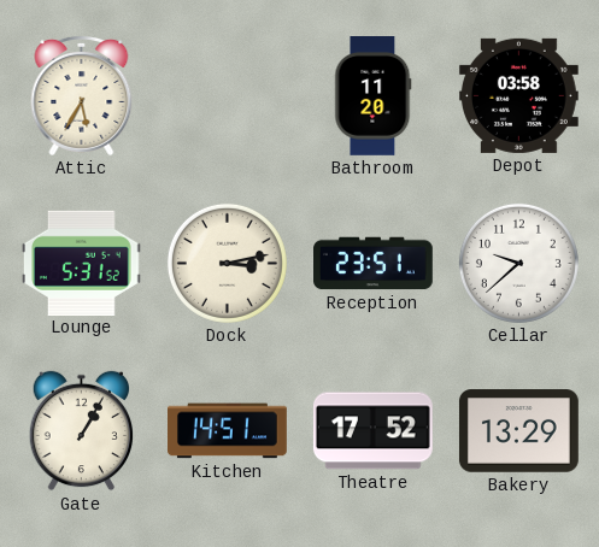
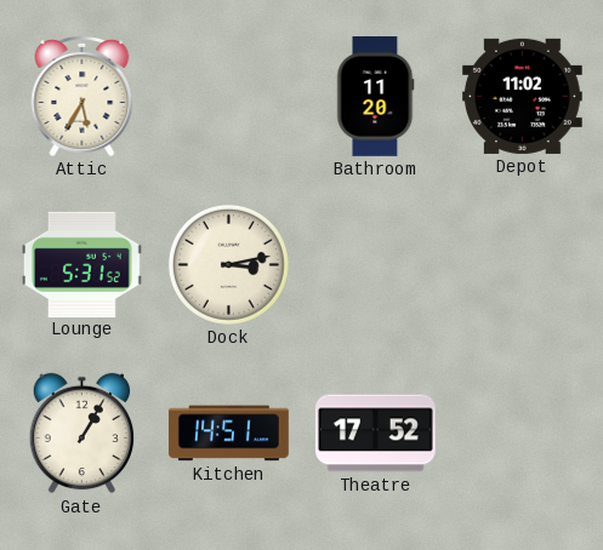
Depot: 03:58 -> 11:02
Reception: 23:51 -> none
Cellar: 9:38 -> none
Bakery: 13:29 -> none
